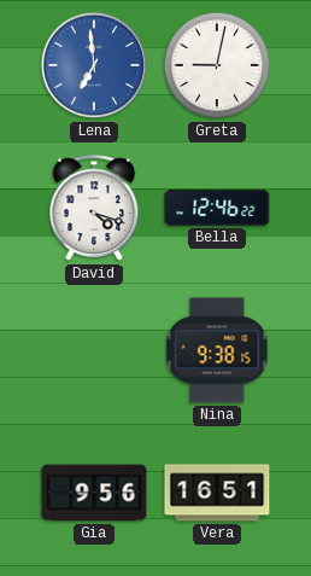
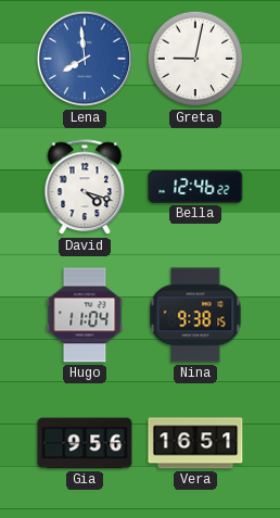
Lena: 6:59 -> 7:59
Hugo: none -> 11:04
